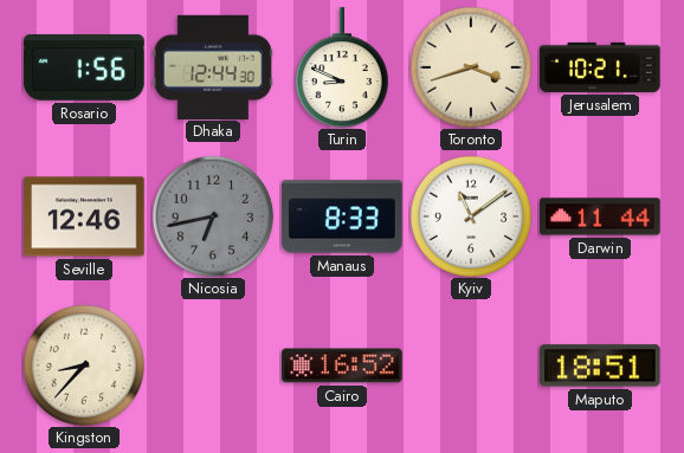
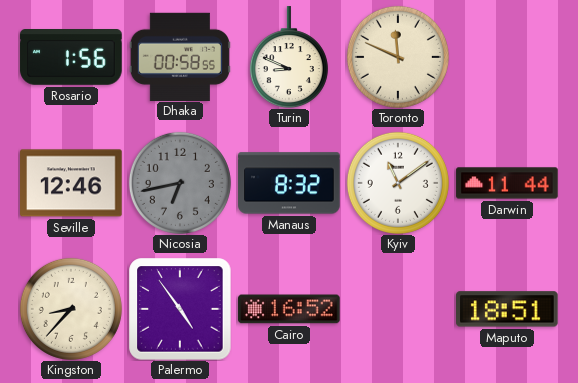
Dhaka: 12:44 -> 00:58
Toronto: 3:42 -> 11:49
Jerusalem: 10:21 -> none
Manaus: 8:33 -> 8:32
Palermo: none -> 4:54
